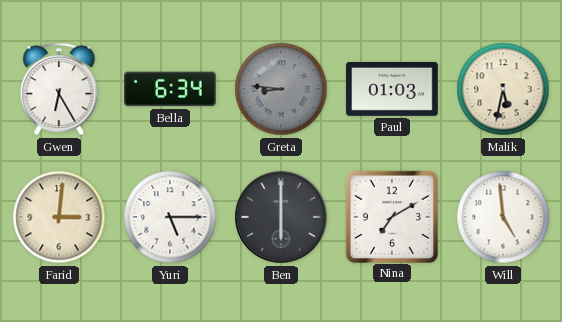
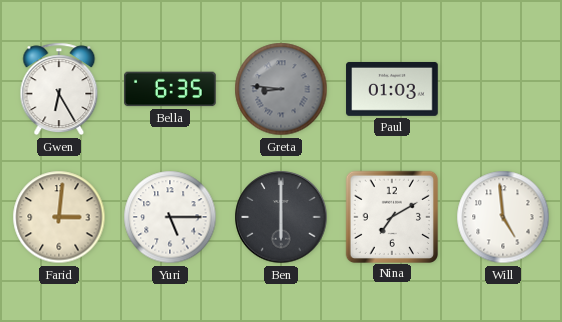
Bella: 6:34 -> 6:35
Malik: 5:32 -> none
